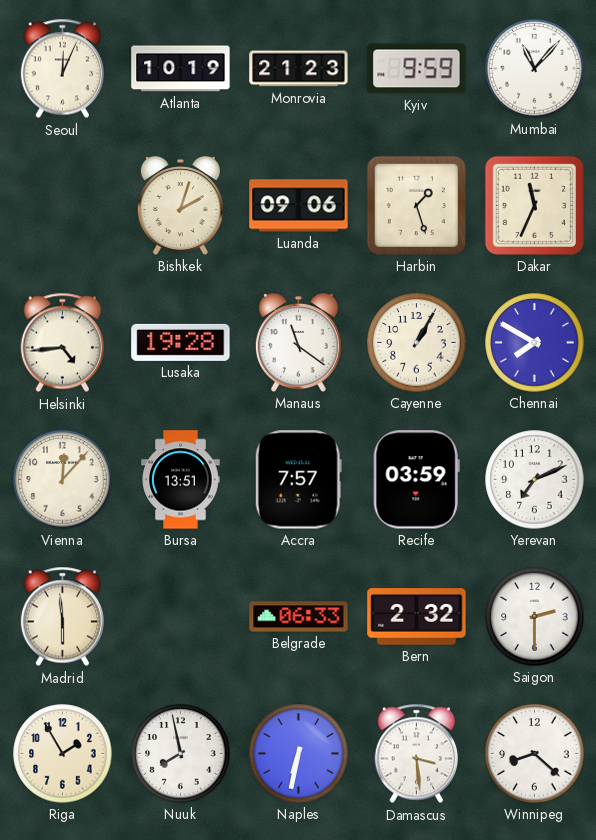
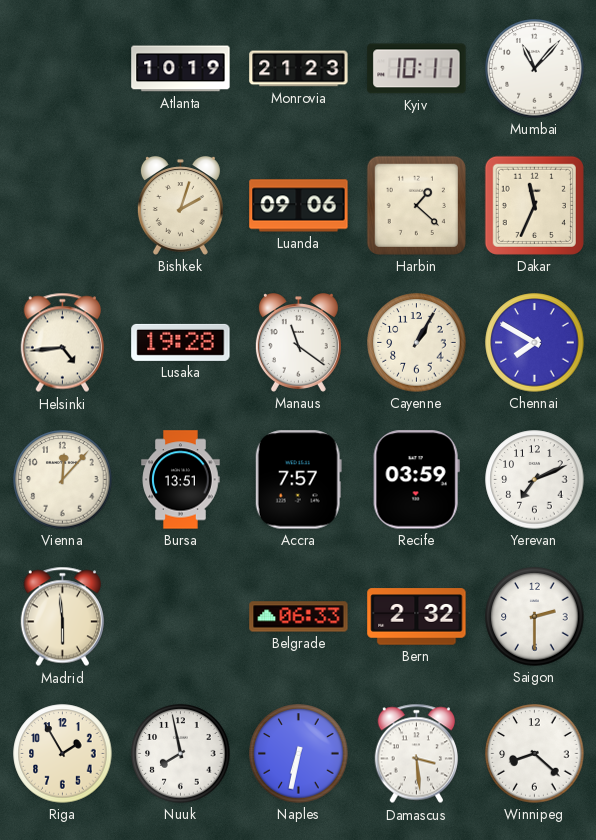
Seoul: 12:04 -> none
Kyiv: 9:59 -> 10:11
Harbin: 1:27 -> 1:22
